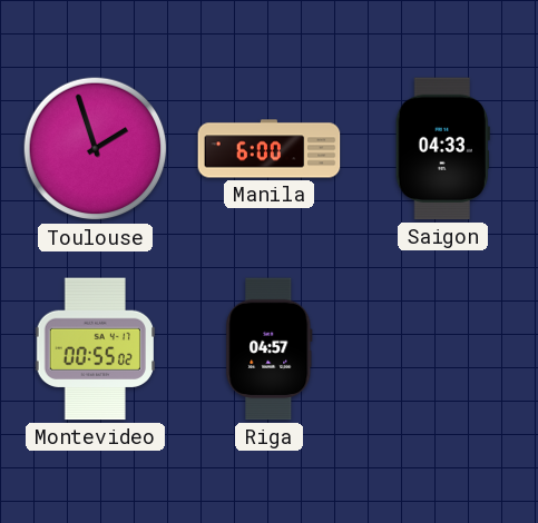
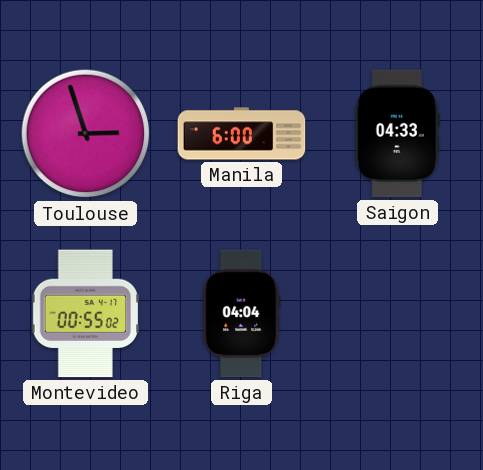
Toulouse: 1:57 -> 2:57
Riga: 04:57 -> 04:04
